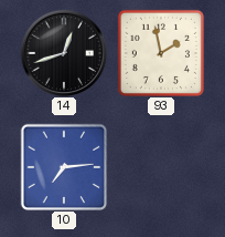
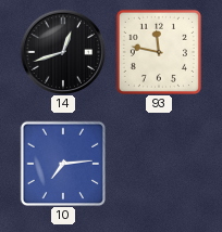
93: 1:58 -> 11:47
